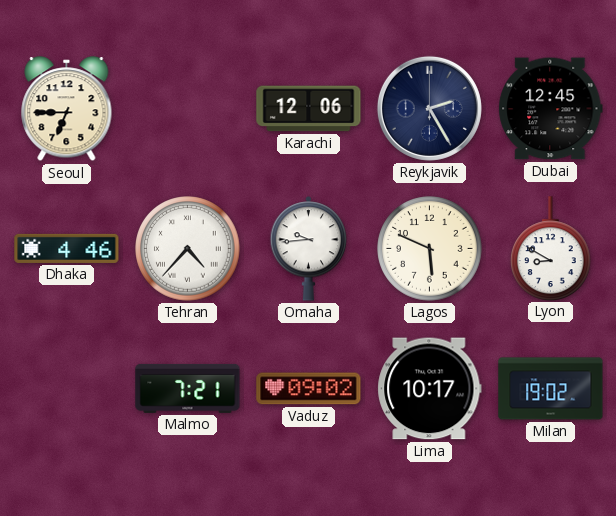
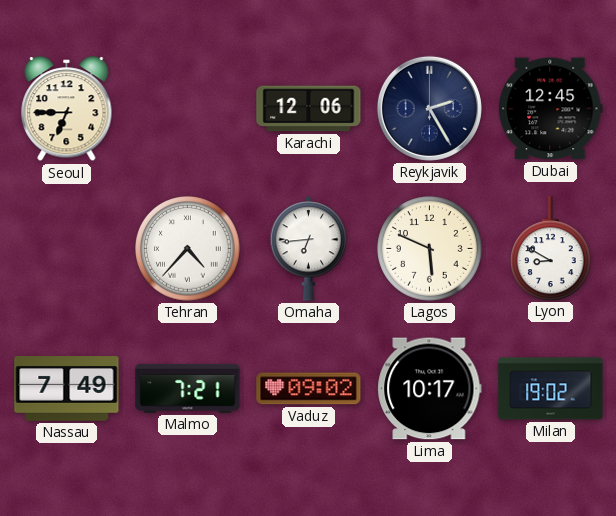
Dhaka: 4:46 -> none
Omaha: 9:44 -> 6:44
Nassau: none -> 7:49
